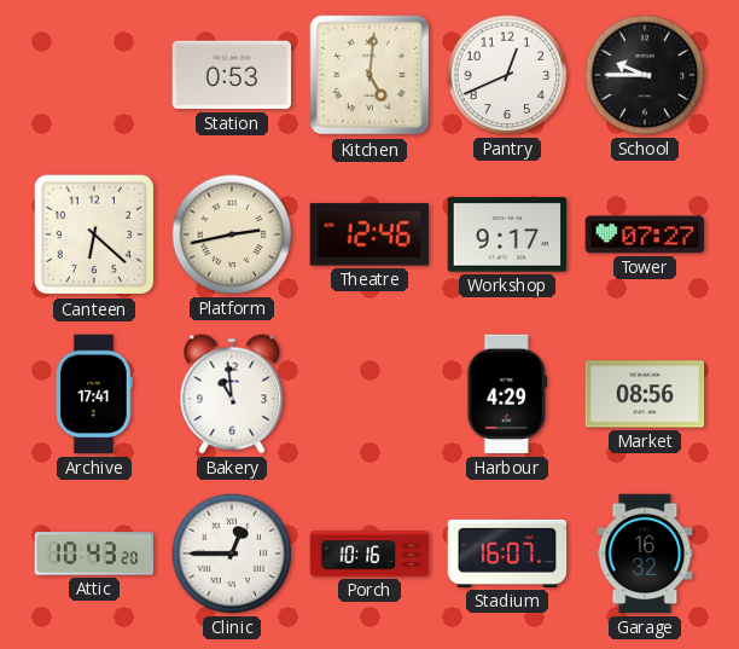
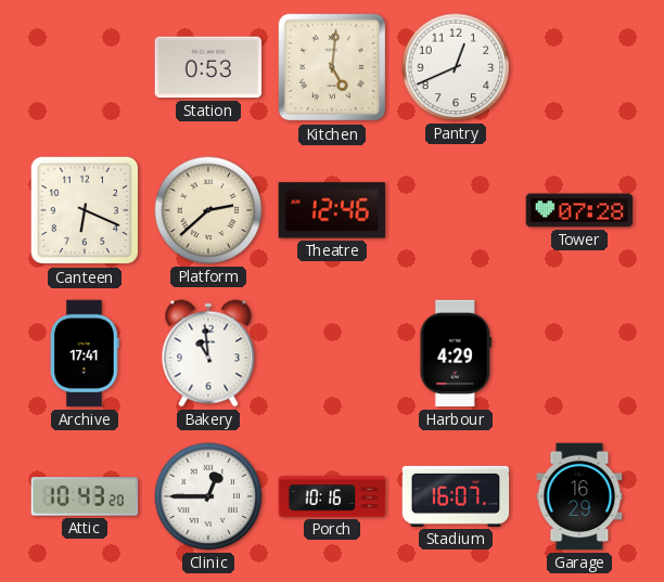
School: 9:45 -> none
Canteen: 6:22 -> 6:19
Platform: 2:43 -> 2:38
Workshop: 9:17 -> none
Tower: 07:27 -> 07:28
Market: 08:56 -> none
Garage: 16:32 -> 16:29
